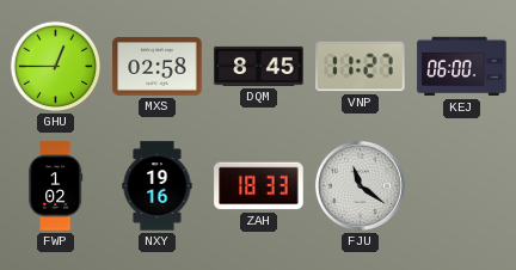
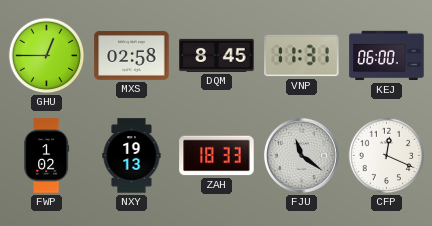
VNP: 11:27 -> 11:31
NXY: 19:16 -> 19:13
CFP: none -> 12:19
